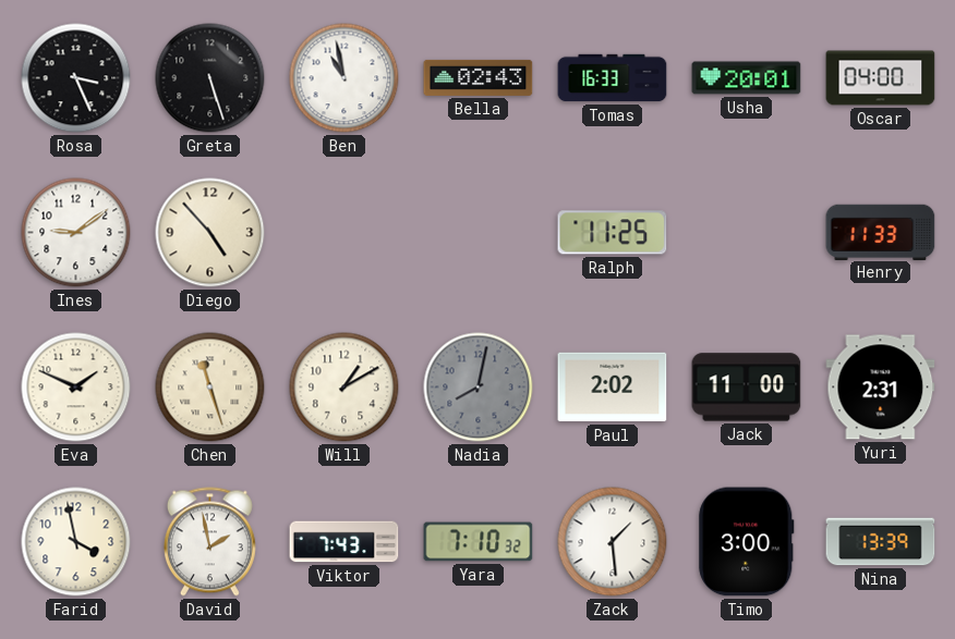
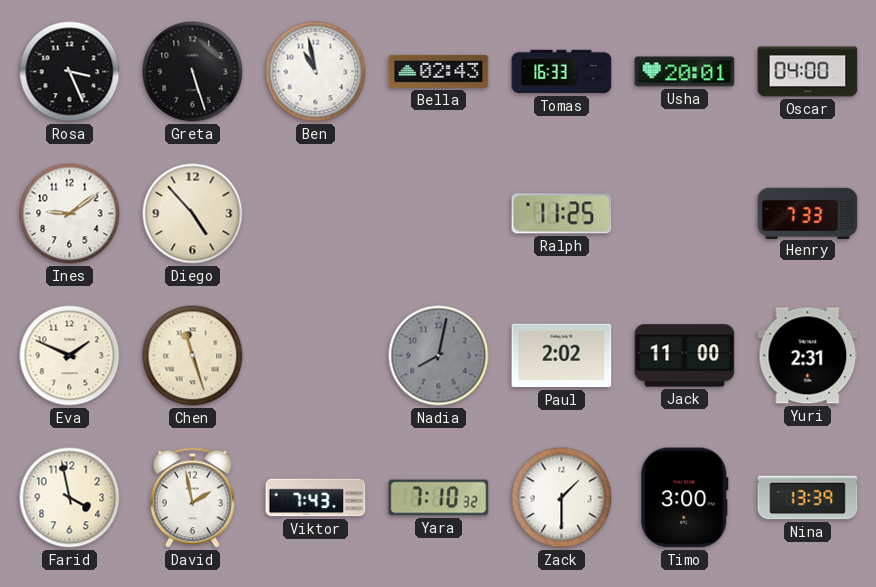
Henry: 11:33 -> 7:33
Will: 1:10 -> none
Zack: 1:29 -> 1:30
